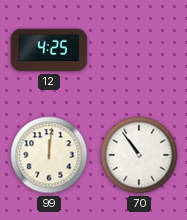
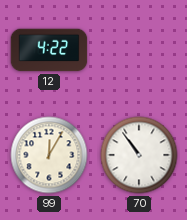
12: 4:25 -> 4:22
99: 12:01 -> 12:05
